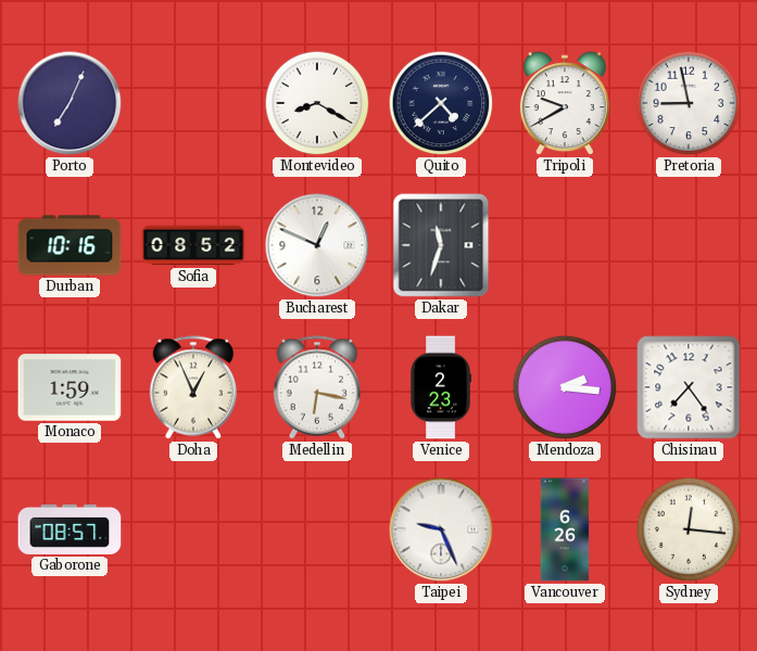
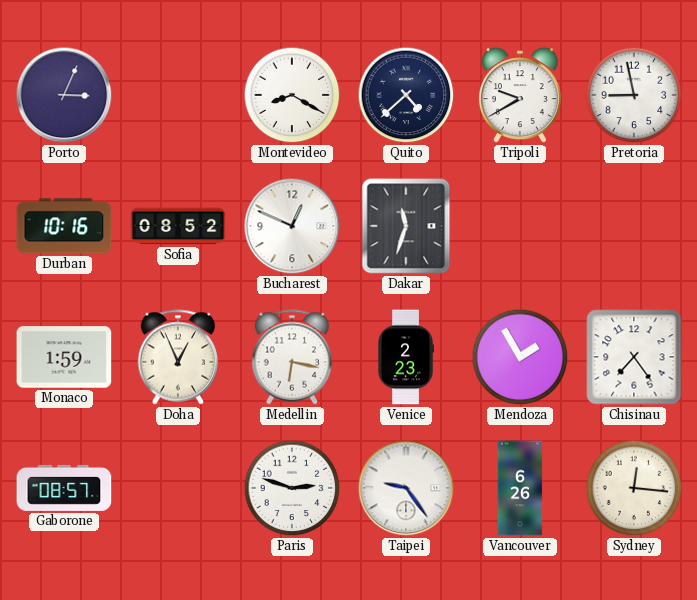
Porto: 7:04 -> 3:04
Mendoza: 2:16 -> 1:55
Paris: none -> 2:48
Taipei: 9:26 -> 9:24
